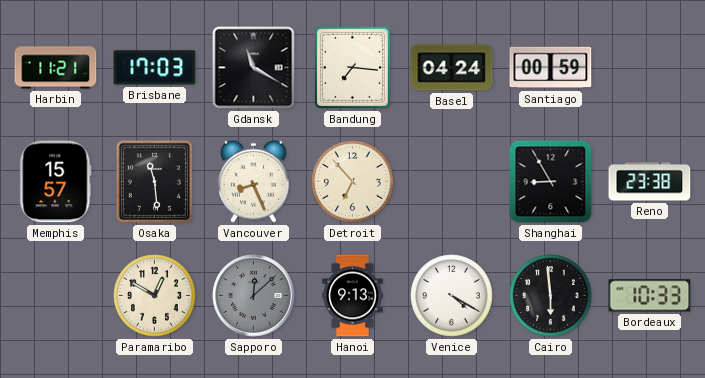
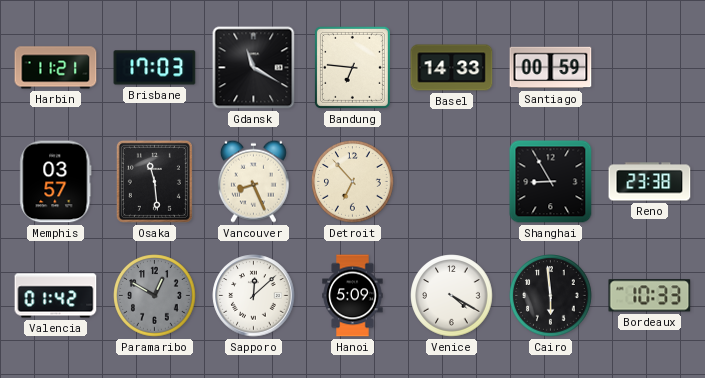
Bandung: 7:16 -> 6:46
Basel: 04:24 -> 14:33
Memphis: 15:57 -> 03:57
Valencia: none -> 01:42
Paramaribo dial: cream -> grey
Sapporo dial: grey -> white
Hanoi: 9:13 -> 5:09
